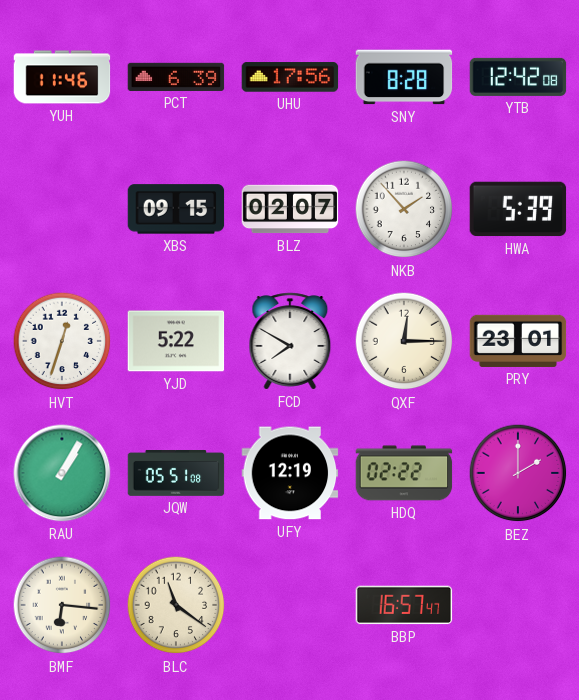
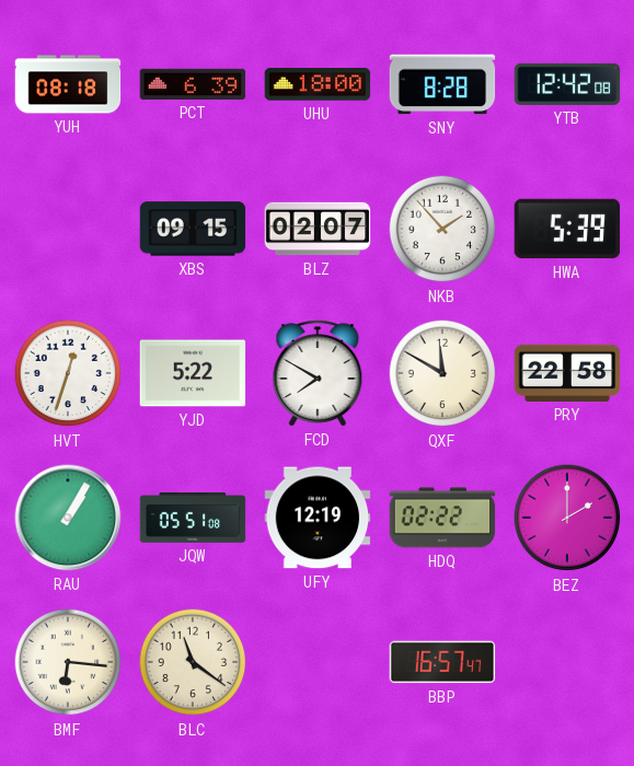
YUH: 11:46 -> 08:18
UHU: 17:56 -> 18:00
QXF: 12:15 -> 11:50
PRY: 23:01 -> 22:58
